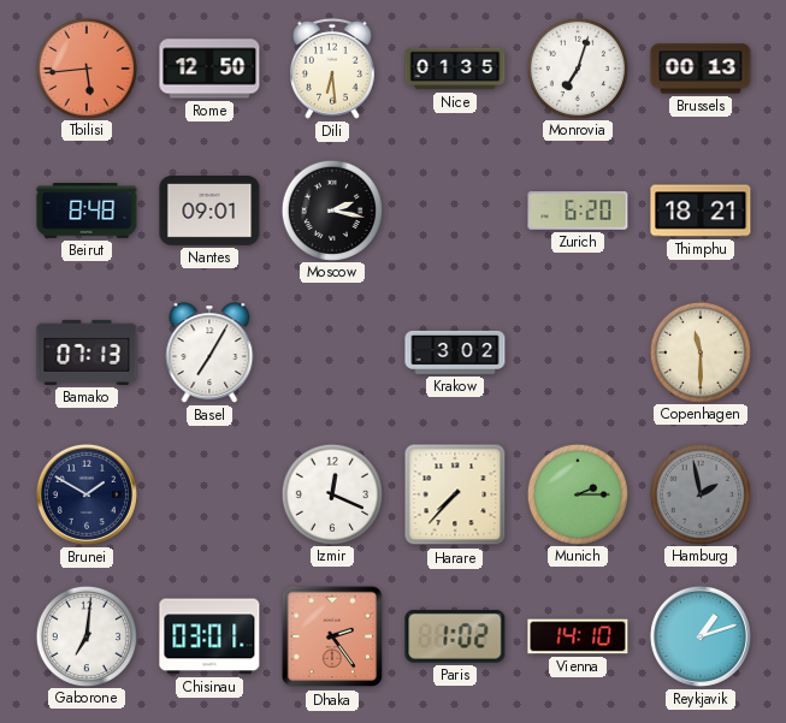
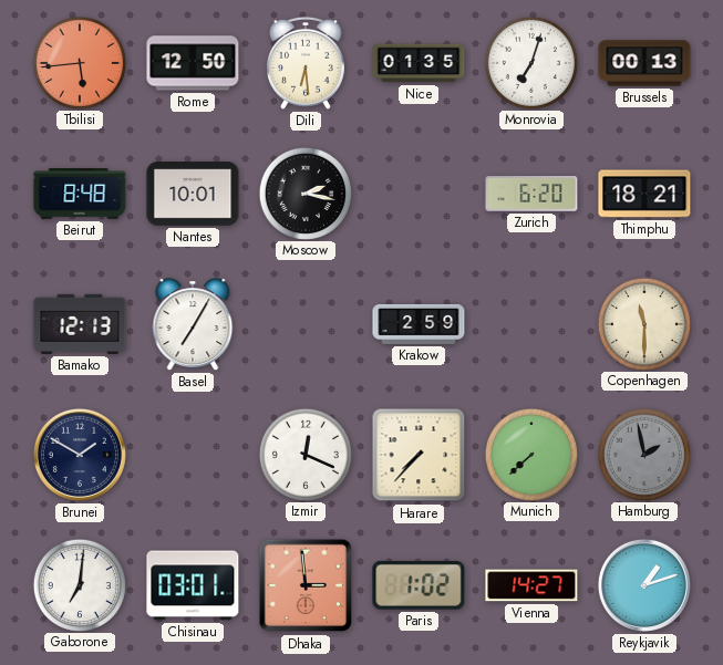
Nantes: 09:01 -> 10:01
Bamako: 07:13 -> 12:13
Krakow: 3:02 -> 2:59
Munich: 2:15 -> 7:38
Dhaka: 2:24 -> 2:59
Vienna: 14:10 -> 14:27
